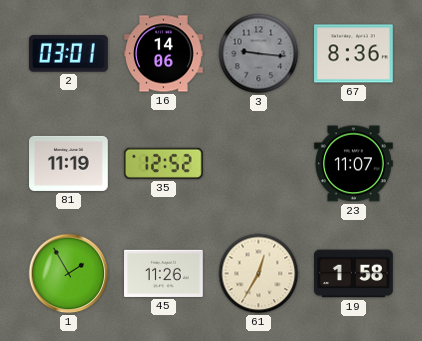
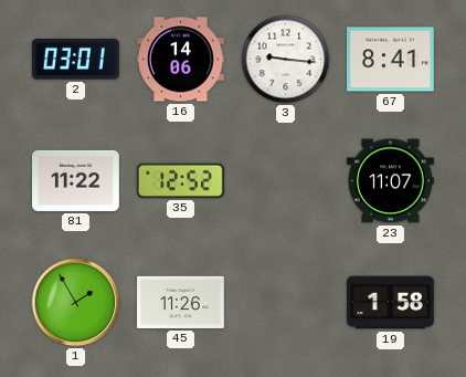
3 dial: grey -> white
67: 8:36 -> 8:41
81: 11:19 -> 11:22
61: 12:35 -> none
